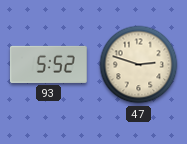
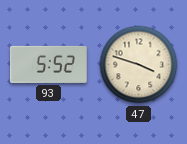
47: 2:48 -> 3:48
